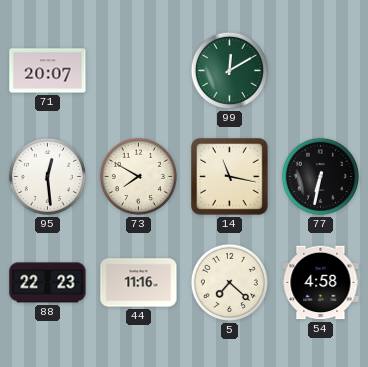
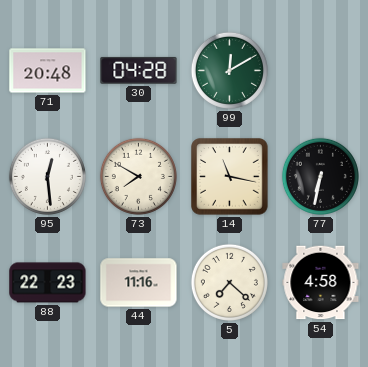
71: 20:07 -> 20:48
30: none -> 04:28
